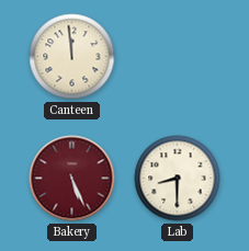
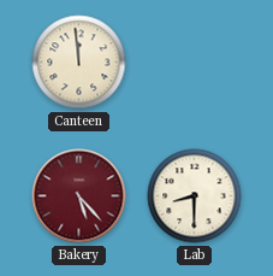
Bakery: 5:26 -> 5:23
